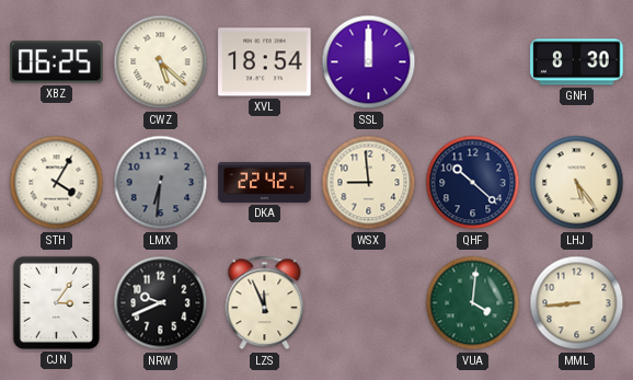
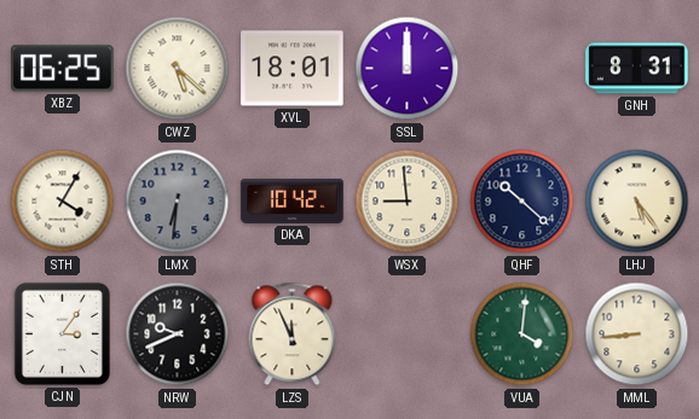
XVL: 18:54 -> 18:01
GNH: 8:30 -> 8:31
DKA: 22:42 -> 10:42
